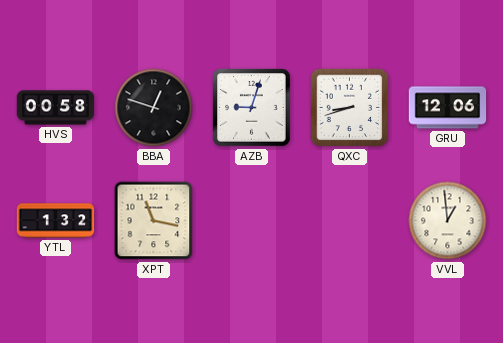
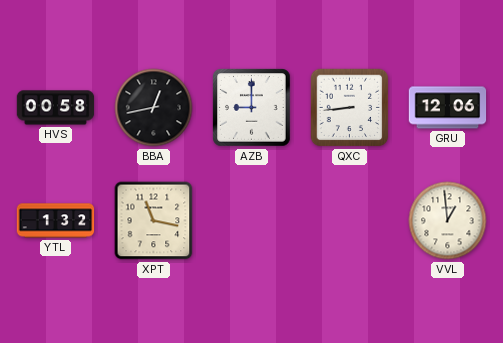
BBA: 12:48 -> 12:43
AZB: 9:03 -> 9:00
QXC: 8:42 -> 8:44
